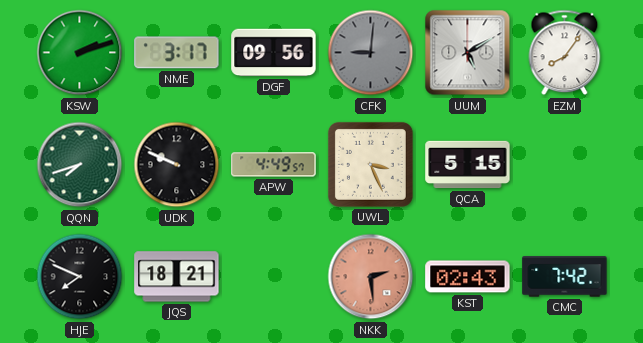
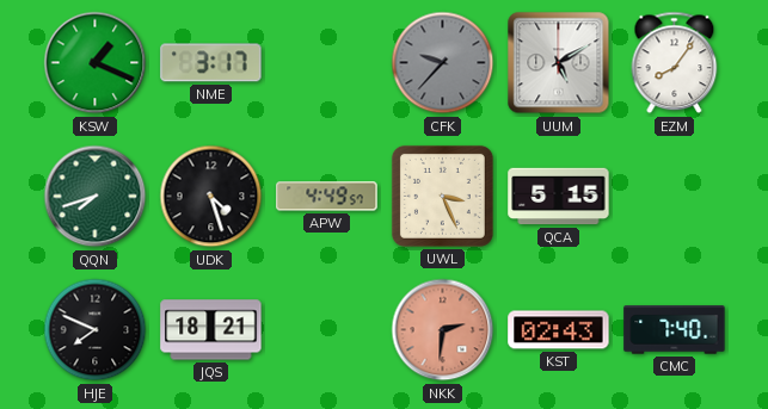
KSW: 2:12 -> 1:19
DGF: 09:56 -> none
CFK: 9:01 -> 9:37
UDK: 9:49 -> 4:27
NKK: 2:29 -> 2:31
CMC: 7:42 -> 7:40
